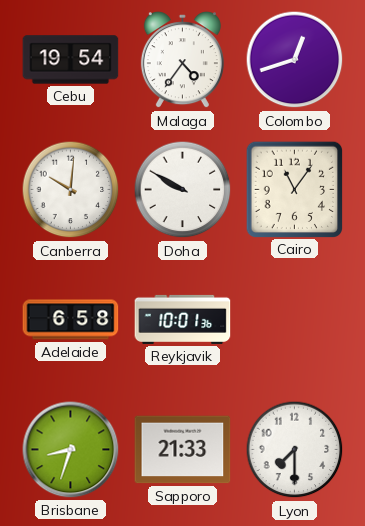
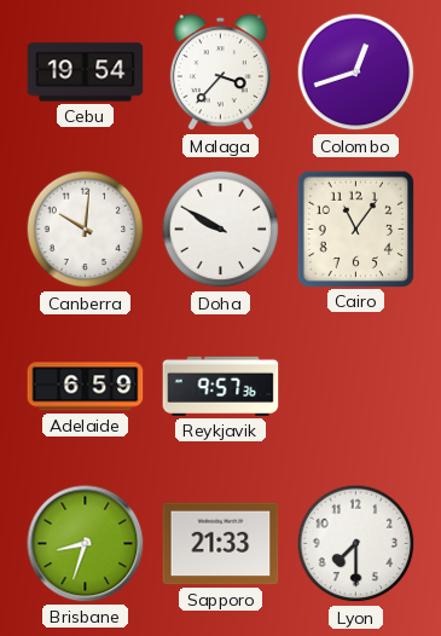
Malaga: 4:36 -> 3:37
Adelaide: 6:58 -> 6:59
Reykjavik: 10:01 -> 9:57
